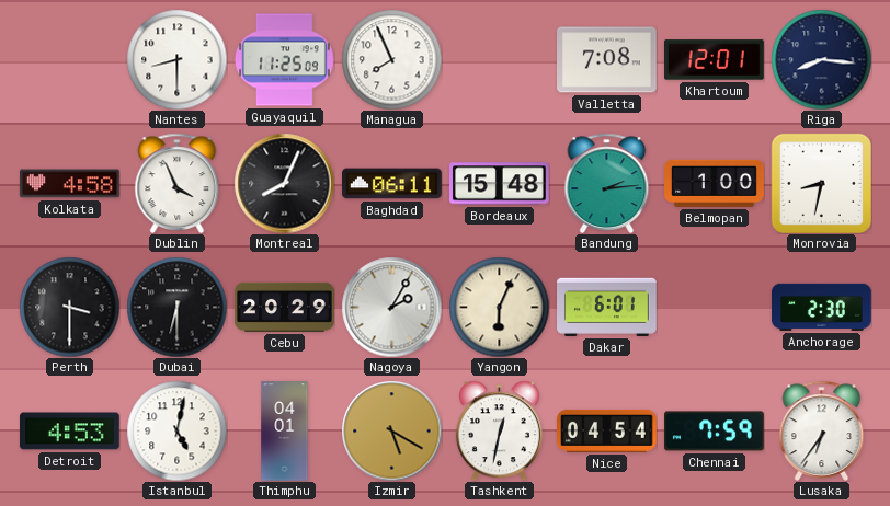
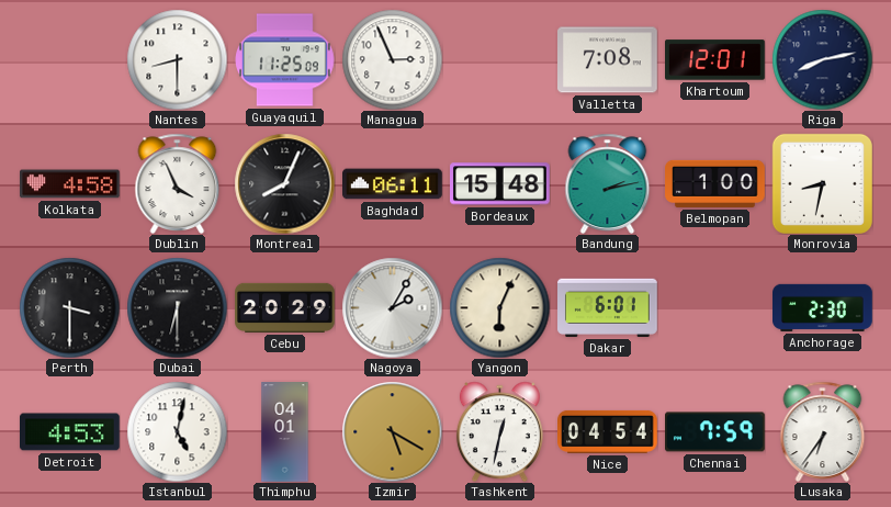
Managua: 7:56 -> 2:56
Riga: 8:16 -> 8:13
Bandung: 2:14 -> 2:13
